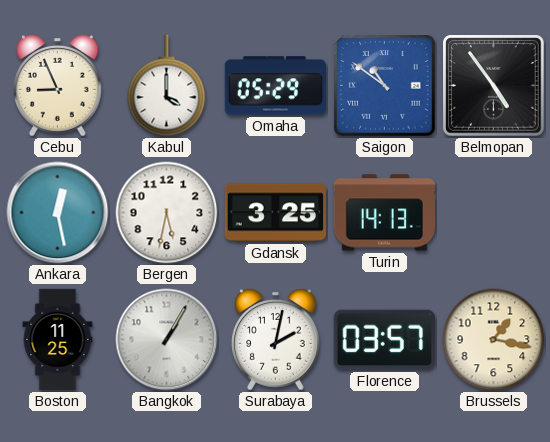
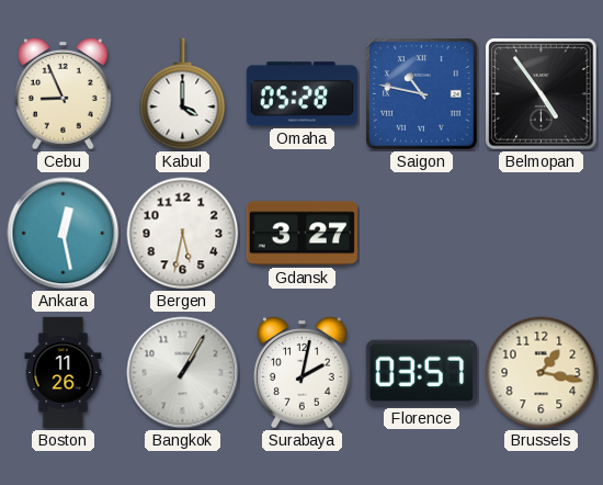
Omaha: 05:29 -> 05:28
Saigon: 10:51 -> 10:47
Gdansk: 3:25 -> 3:27
Turin: 14:13 -> none
Boston: 11:25 -> 11:26
